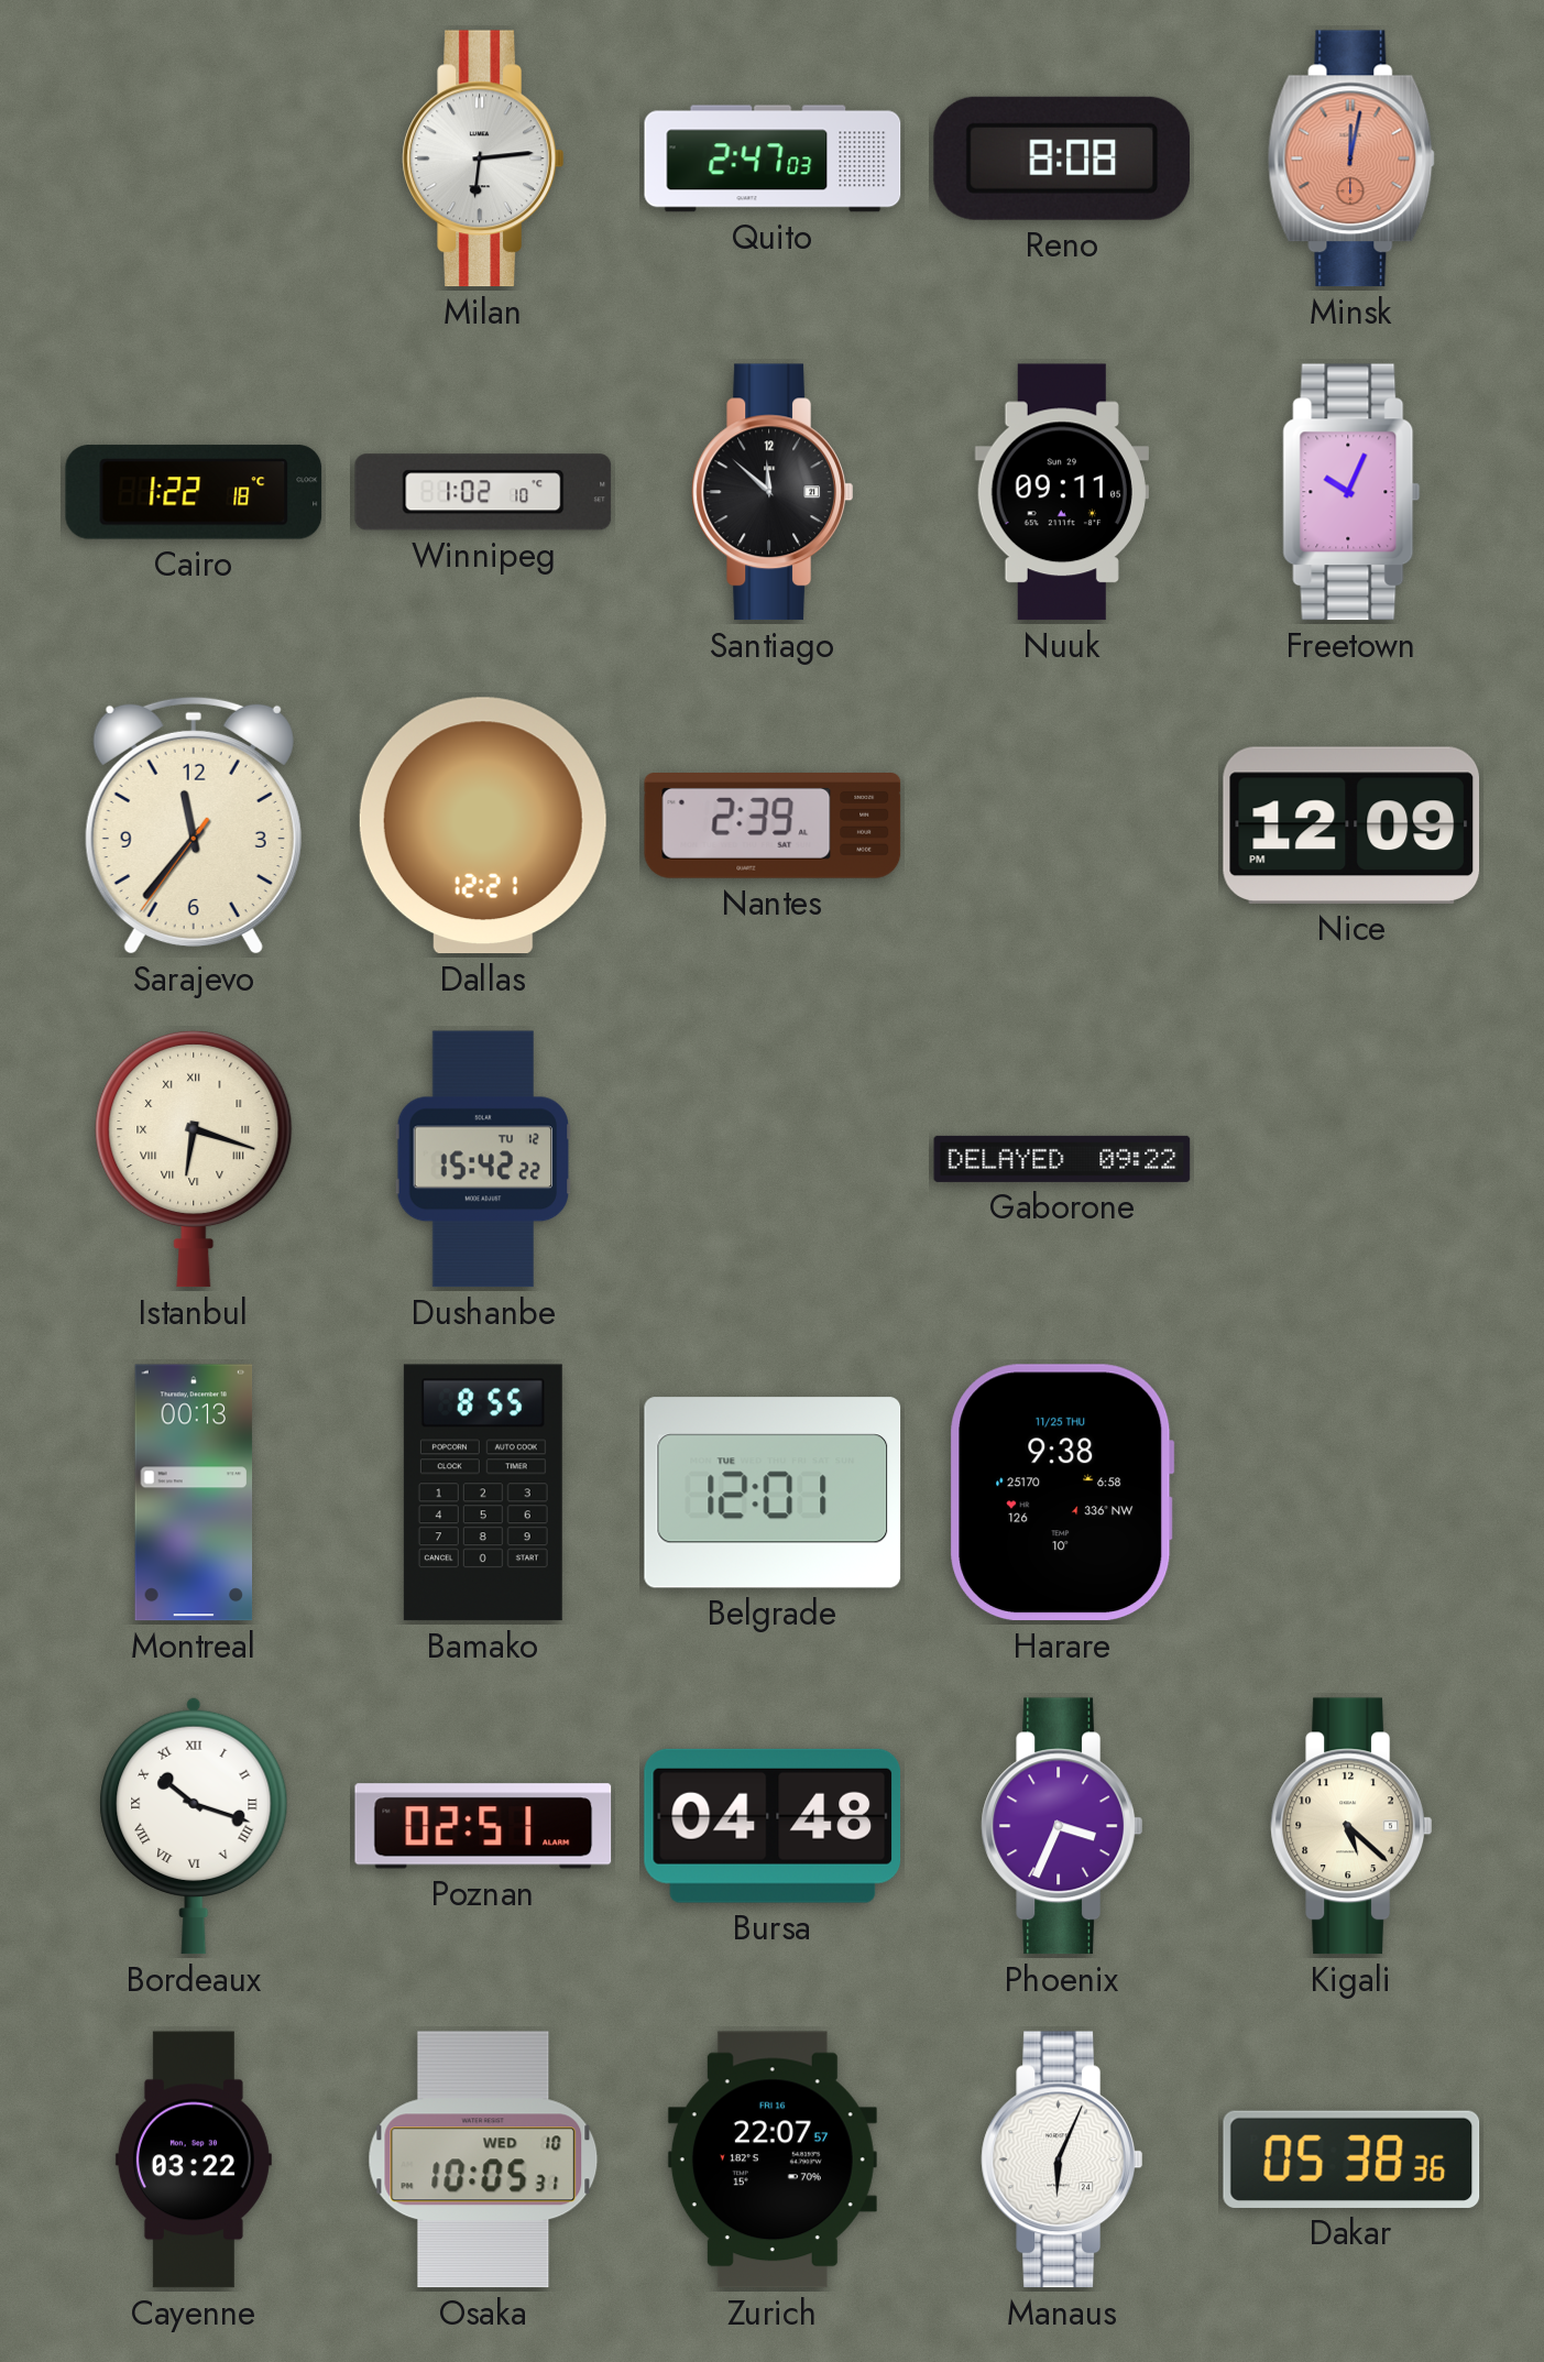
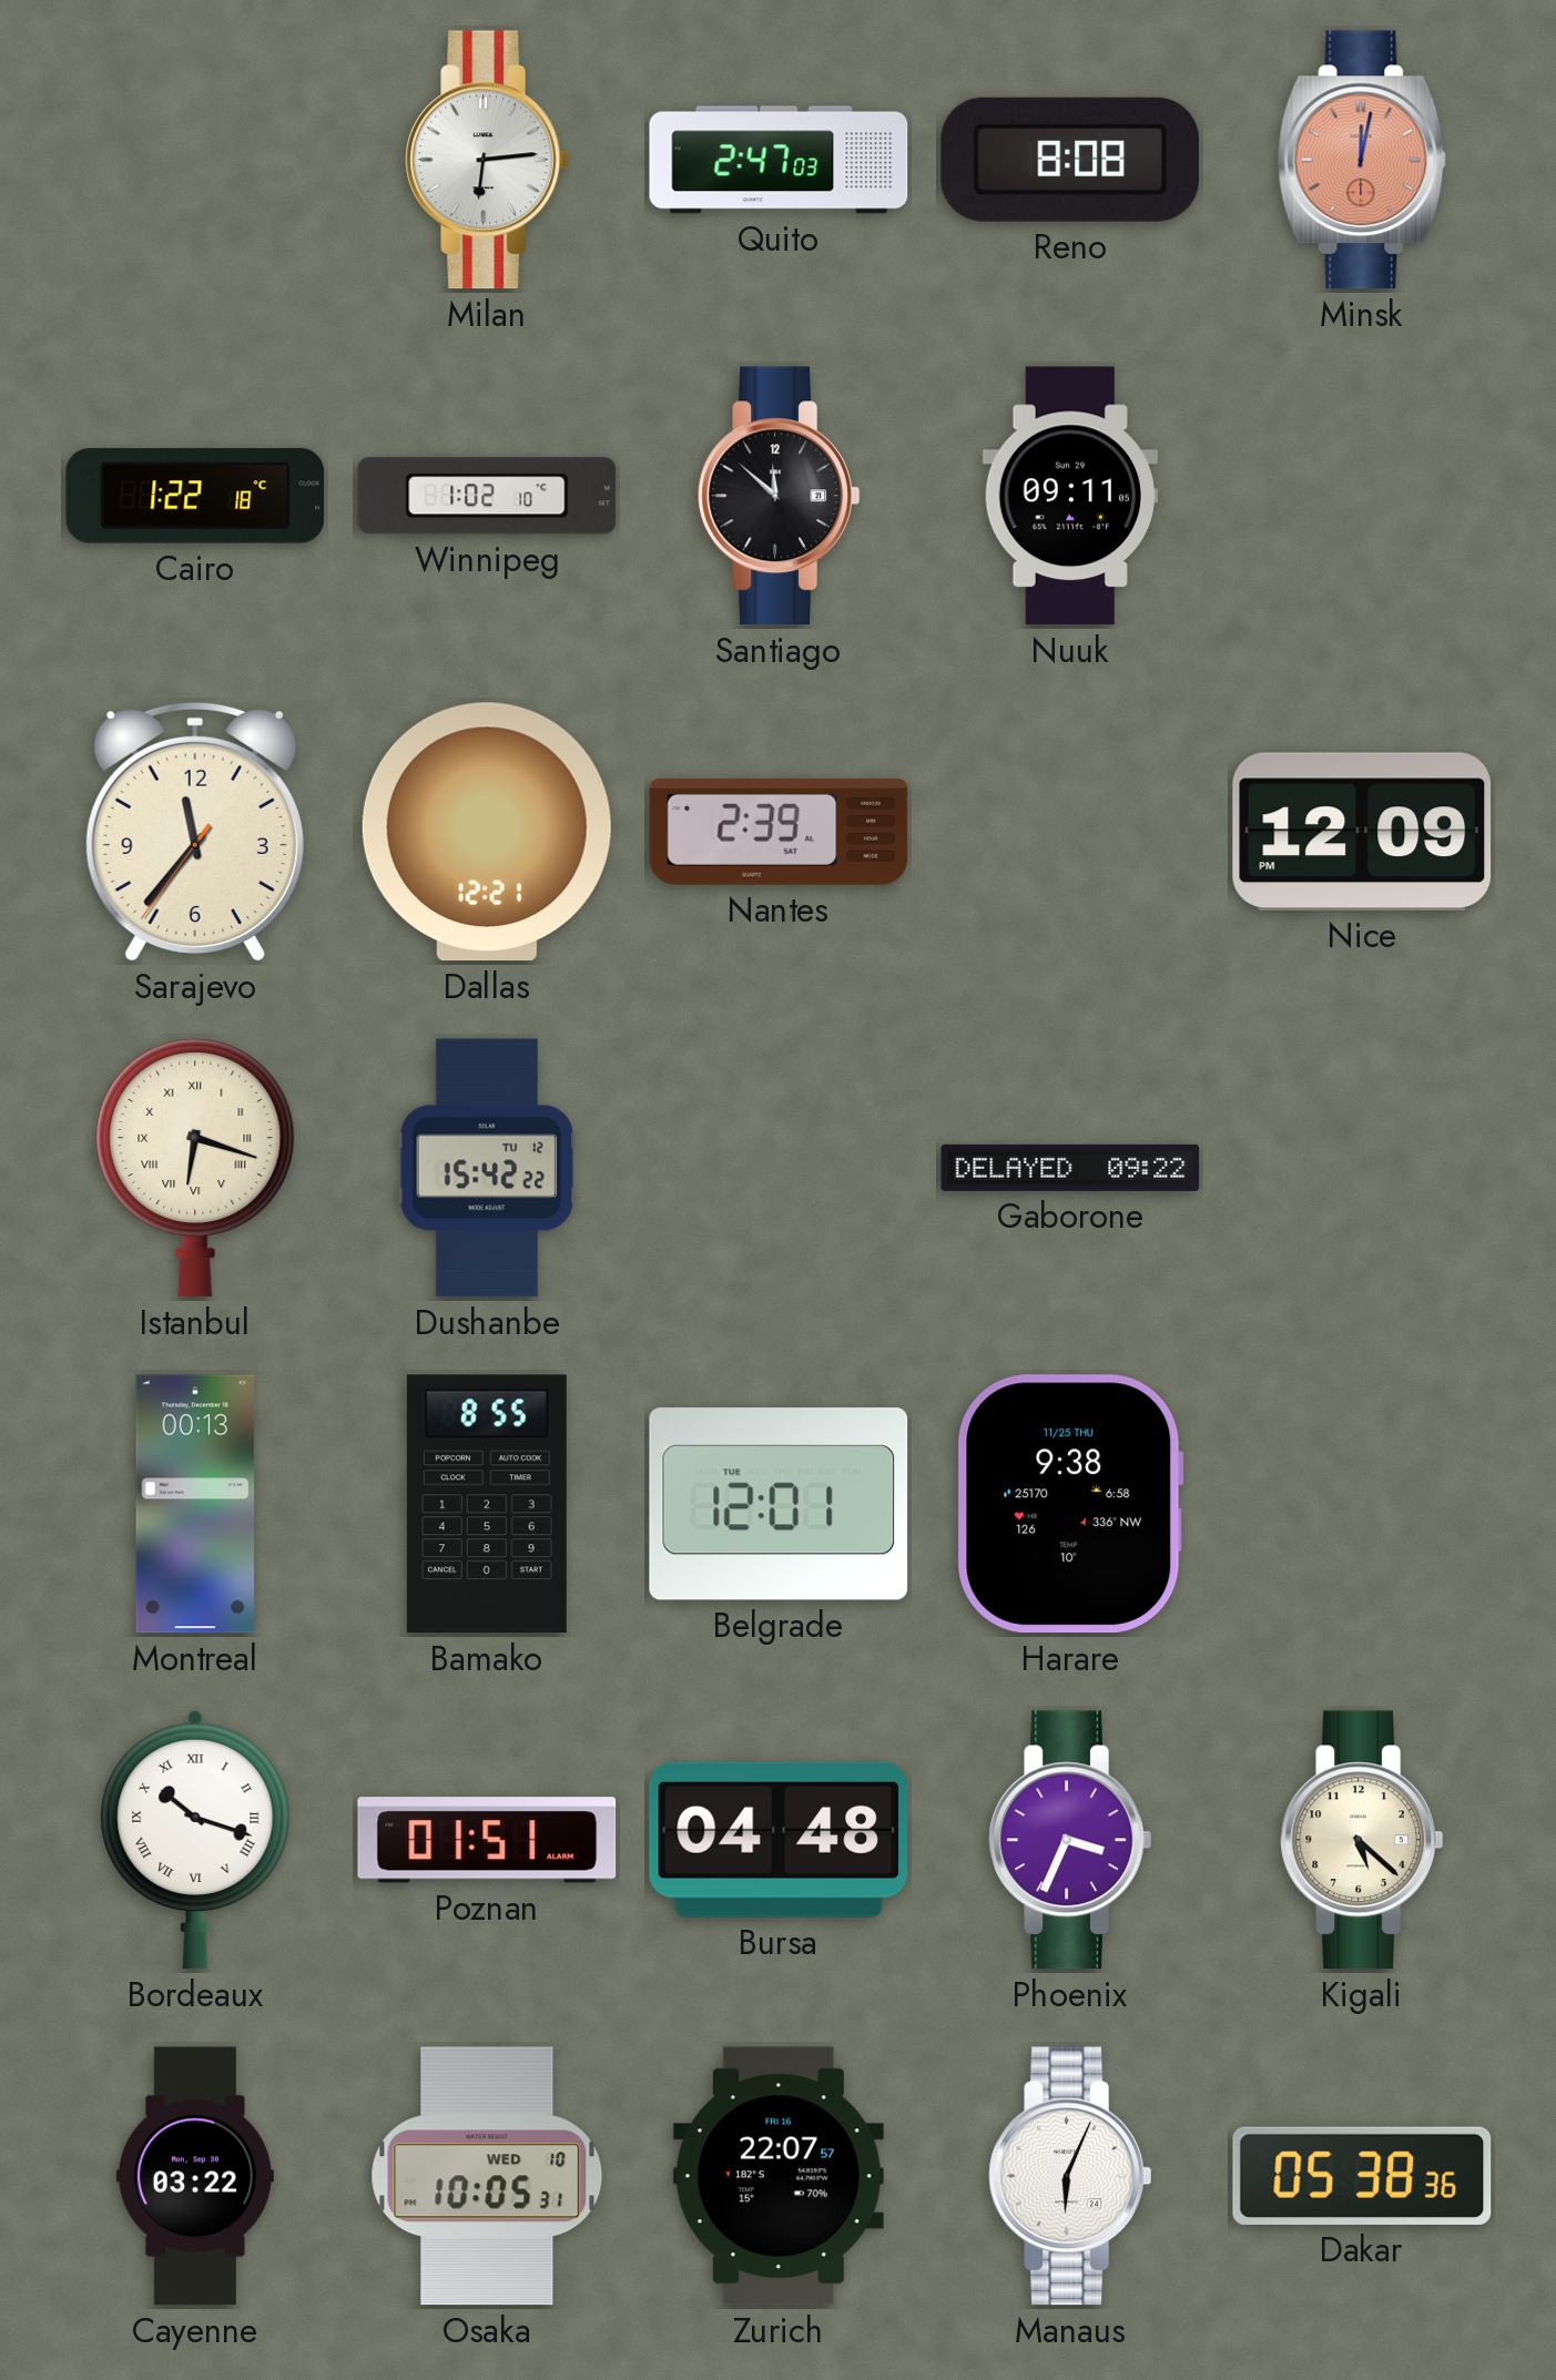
Freetown: 10:04 -> none
Poznan: 02:51 -> 01:51
